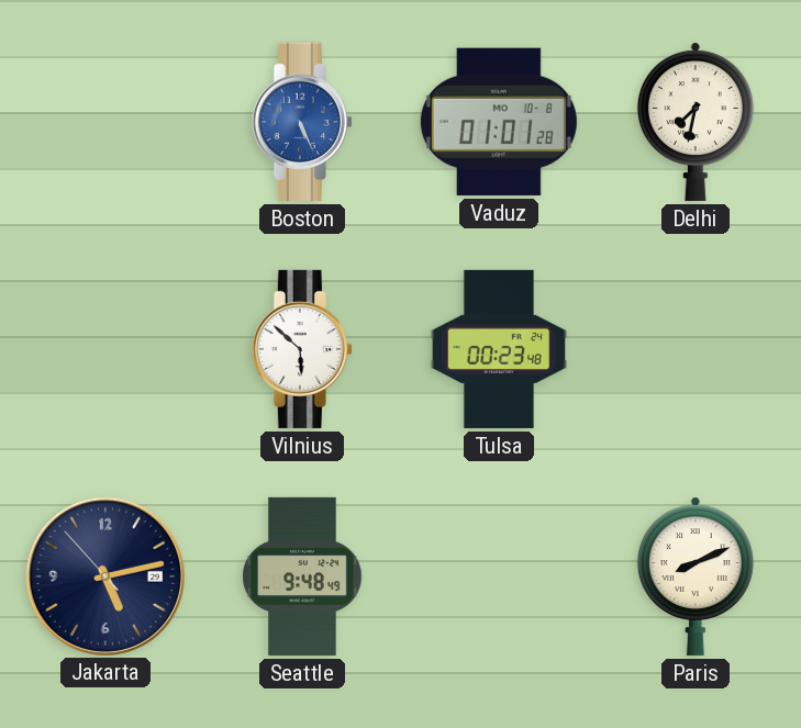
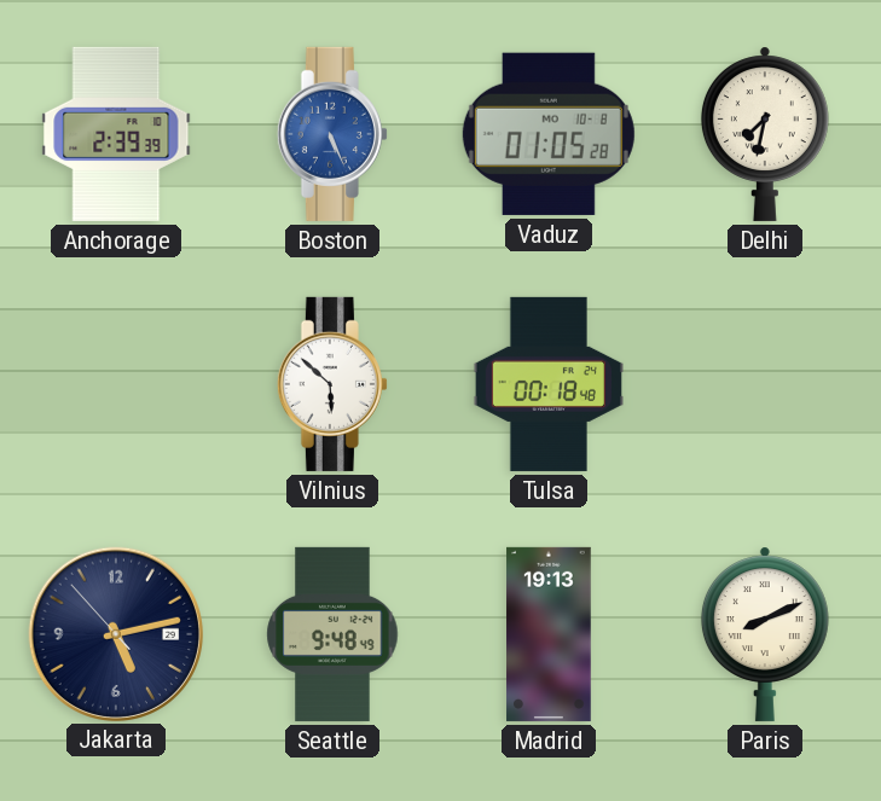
Anchorage: none -> 2:39
Vaduz: 01:01 -> 01:05
Tulsa: 00:23 -> 00:18
Madrid: none -> 19:13
